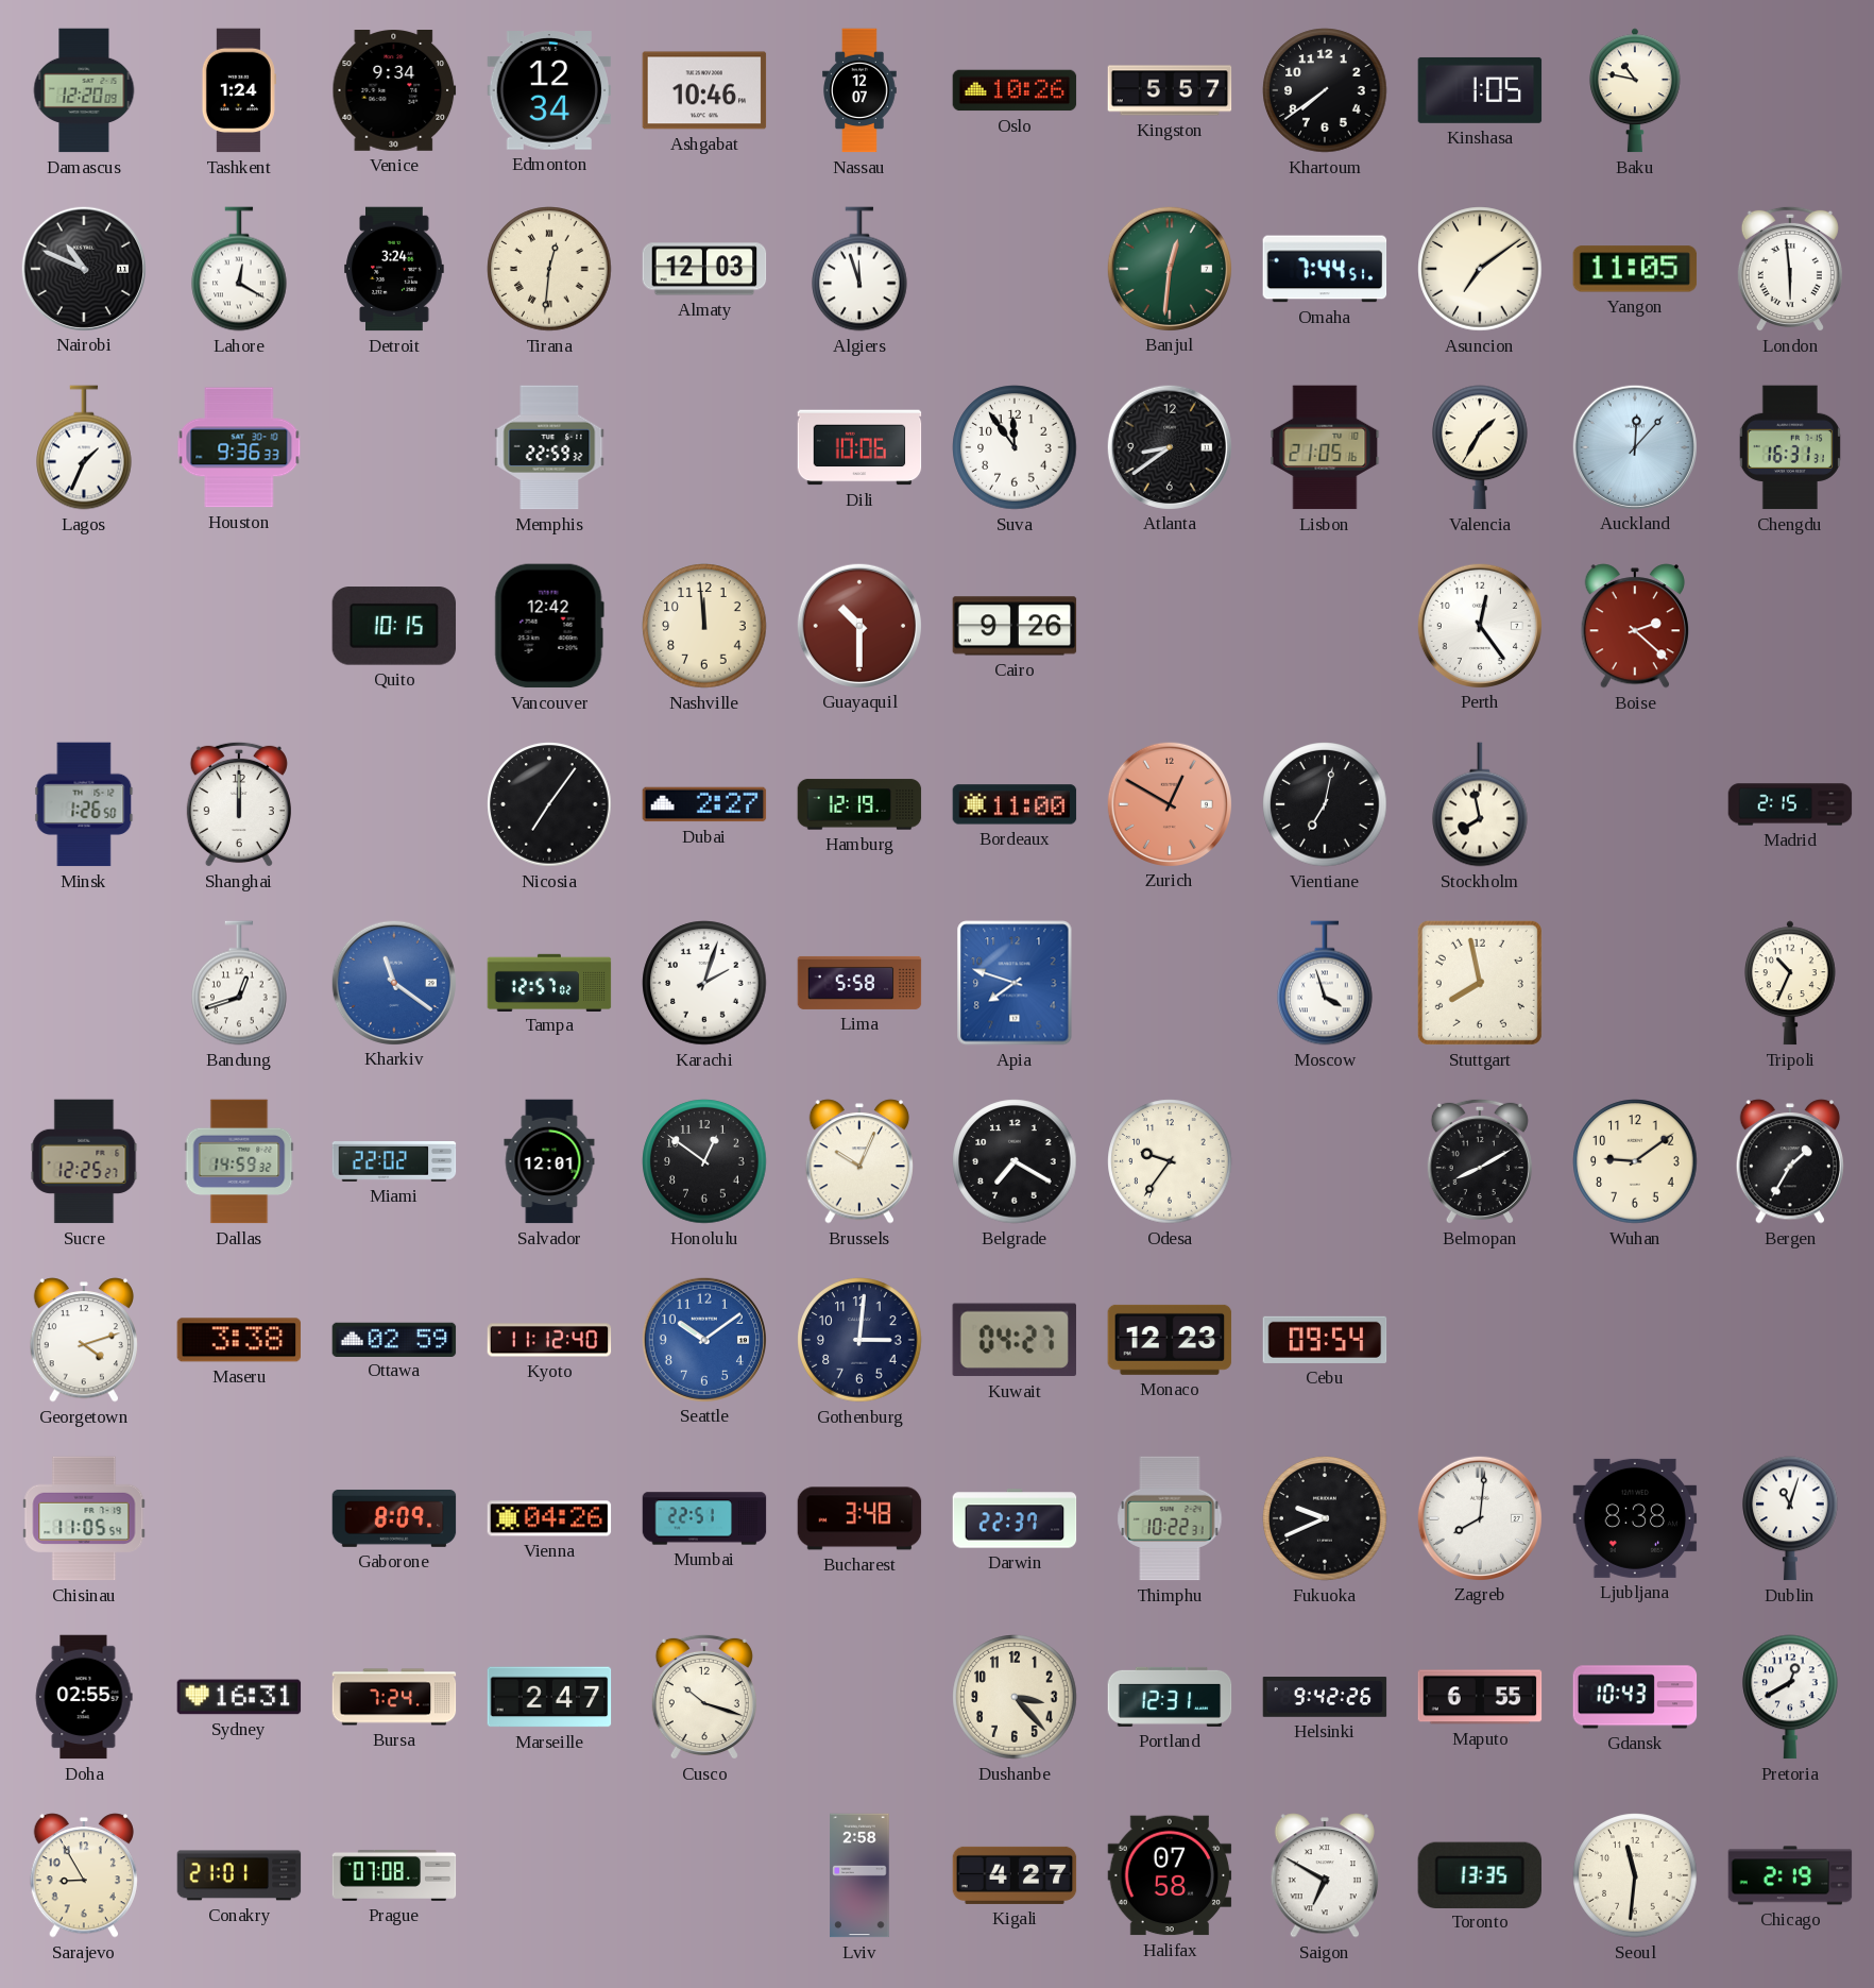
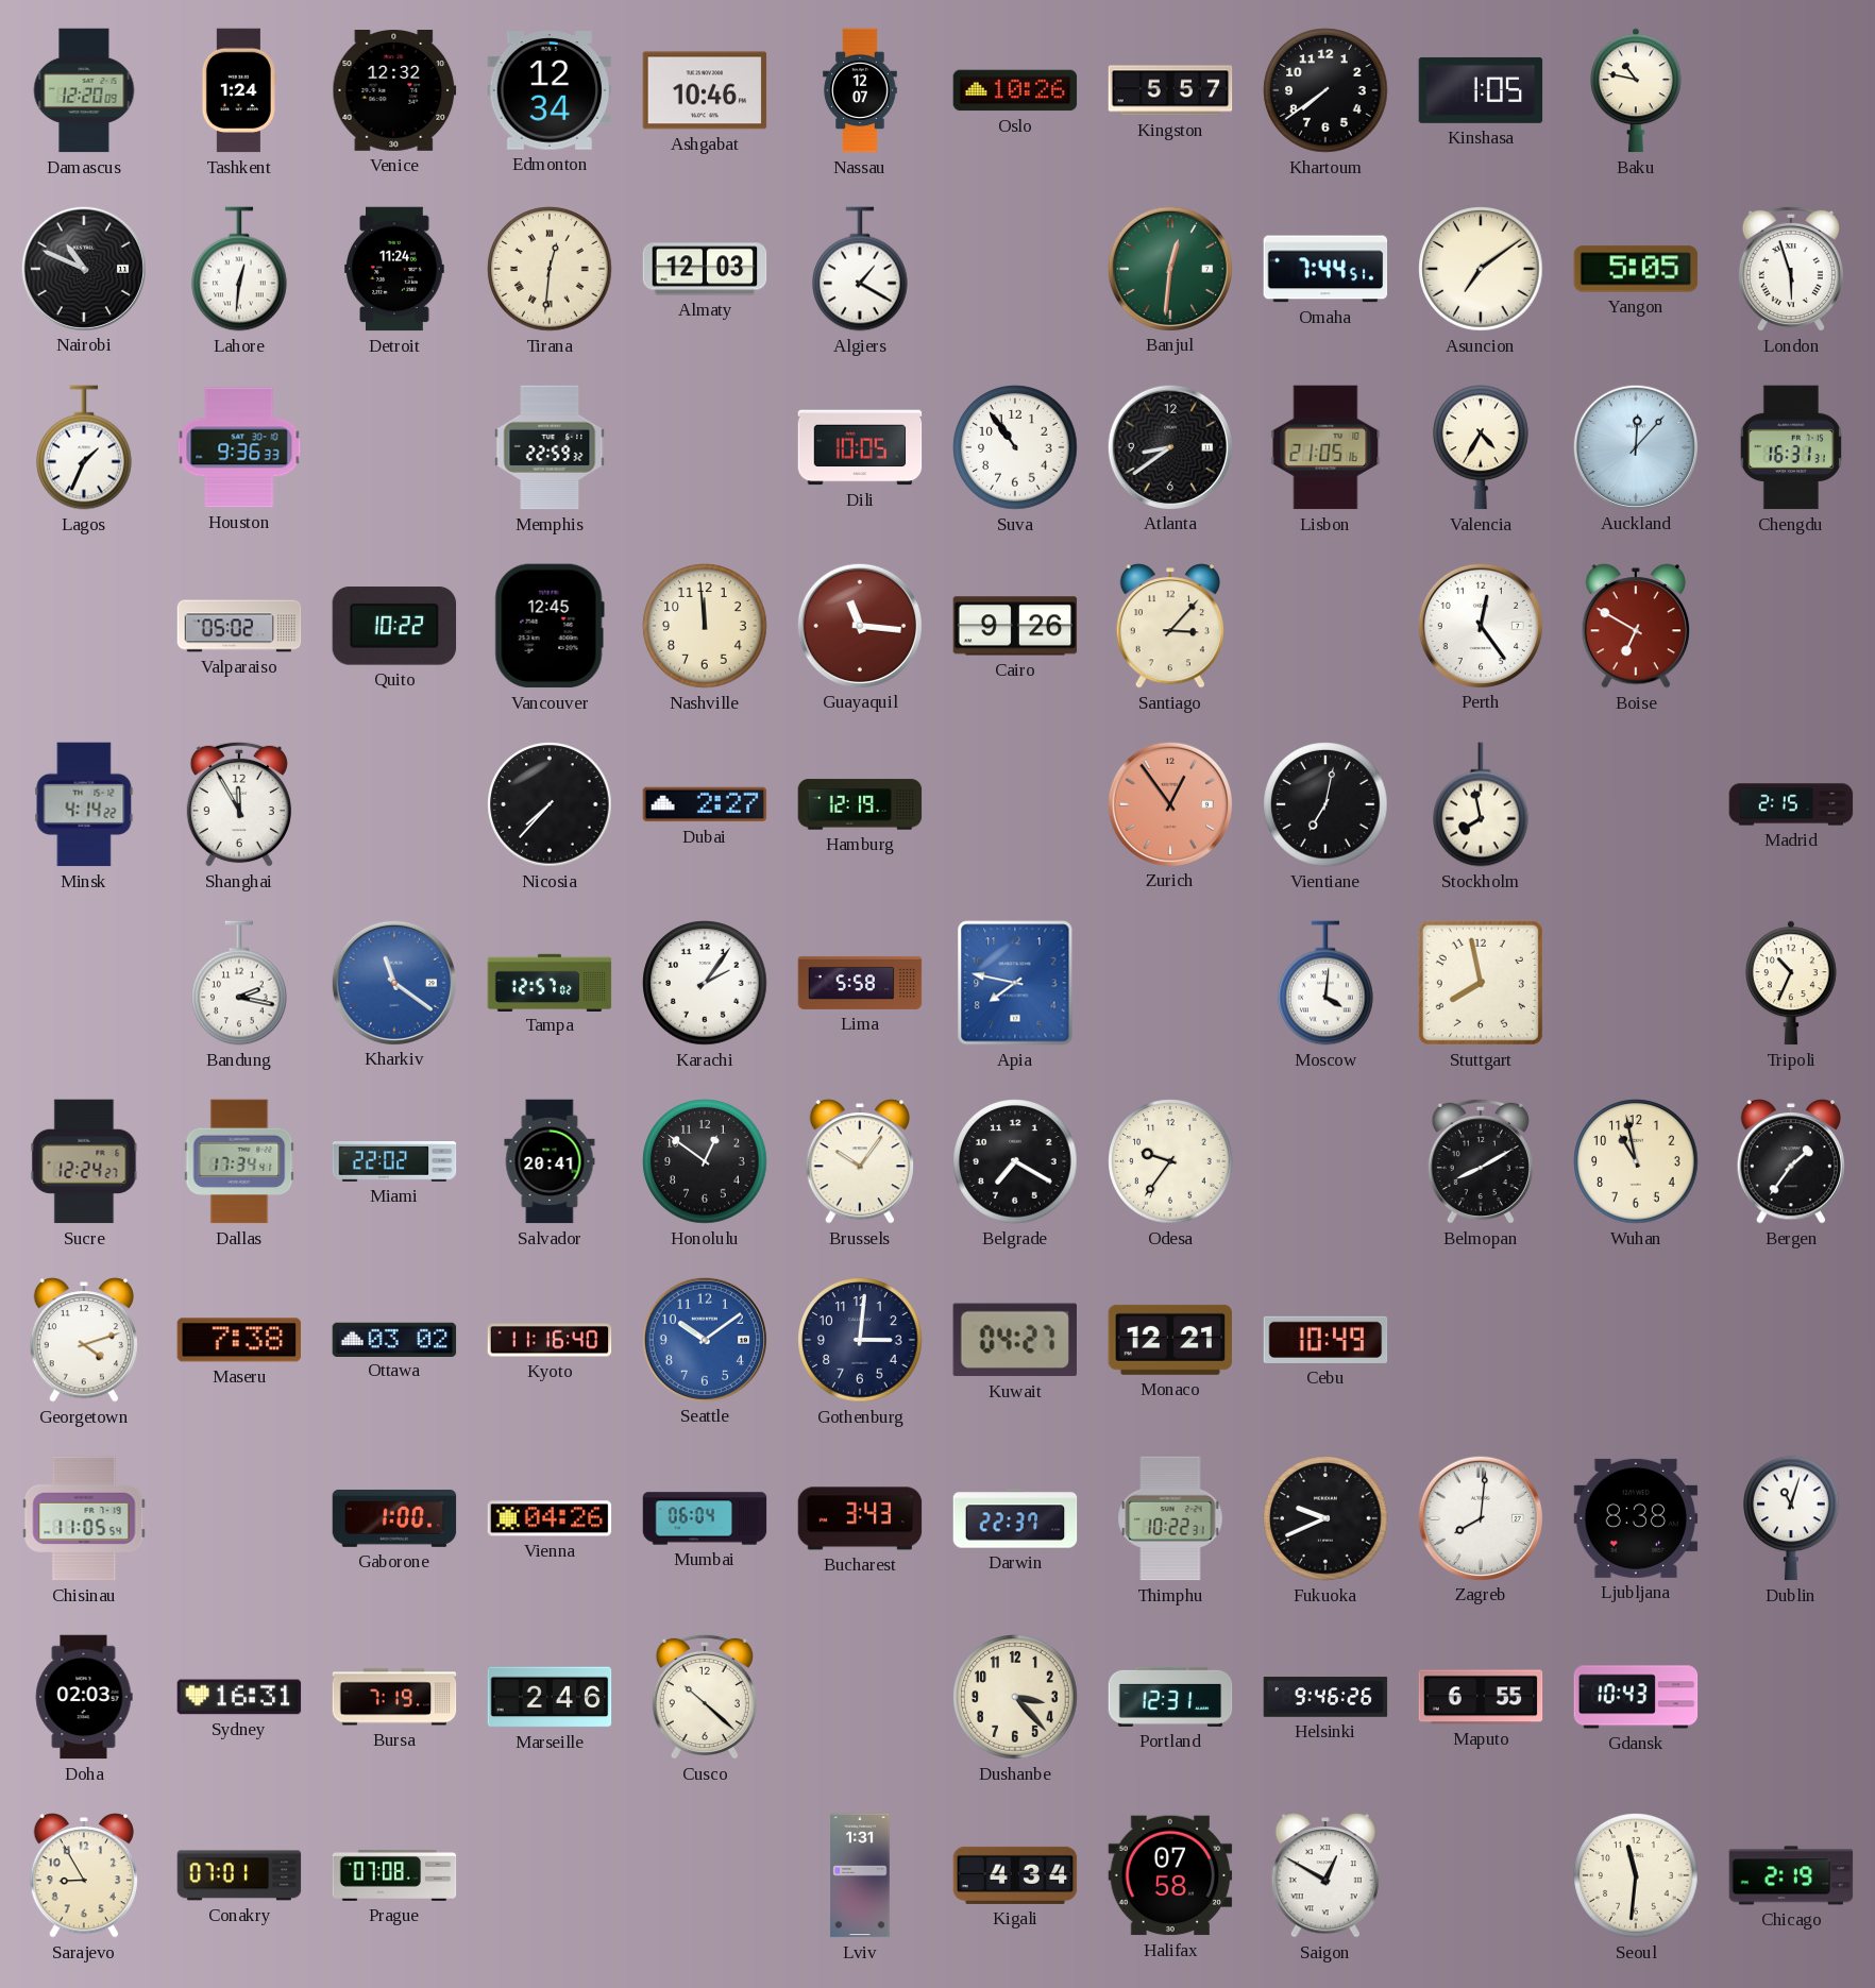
Venice: 9:34 -> 12:32
Lahore: 12:20 -> 12:31
Detroit: 3:24 -> 11:24
Algiers: 11:57 -> 1:20
Yangon: 11:05 -> 5:05
London: 5:59 -> 5:57
Dili: 10:06 -> 10:05
Suva: 11:54 -> 10:54
Valencia: 1:35 -> 4:35
Valparaiso: none -> 05:02
Quito: 10:15 -> 10:22
Vancouver: 12:42 -> 12:45
Guayaquil: 10:30 -> 11:16
Santiago: none -> 3:07
Boise: 2:22 -> 6:50
Minsk: 1:26 -> 4:14
Shanghai: 12:00 -> 11:55
Nicosia: 7:06 -> 7:37
Bordeaux: 11:00 -> none
Zurich: 12:50 -> 12:54
Bandung: 12:42 -> 2:17
Karachi: 2:03 -> 2:06
Apia: 7:48 -> 7:47
Moscow: 3:57 -> 4:01
Sucre: 12:25 -> 12:24
Dallas: 14:59 -> 17:34
Salvador: 12:01 -> 20:41
Brussels: 10:04 -> 10:06
Wuhan: 9:09 -> 10:58
Bergen: 1:35 -> 1:36
Maseru: 3:38 -> 7:38
Ottawa: 02:59 -> 03:02
Kyoto: 11:12 -> 11:16
Monaco: 12:23 -> 12:21
Cebu: 09:54 -> 10:49
Gaborone: 8:09 -> 1:00
Mumbai: 22:51 -> 06:04
Bucharest: 3:48 -> 3:43
Doha: 02:55 -> 02:03
Bursa: 7:24 -> 7:19
Marseille: 2:47 -> 2:46
Cusco: 10:18 -> 10:22
Helsinki: 9:42 -> 9:46
Pretoria: 12:40 -> none
Conakry: 21:01 -> 07:01
Lviv: 2:58 -> 1:31
Kigali: 4:27 -> 4:34
Saigon: 6:50 -> 12:50
Toronto: 13:35 -> none
